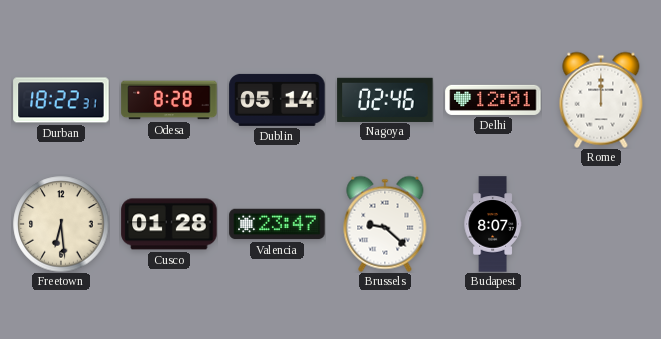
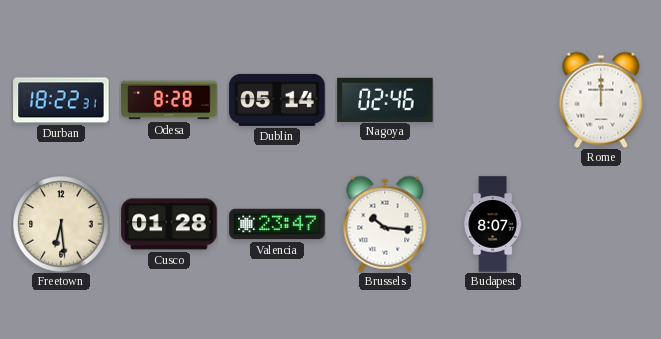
Delhi: 12:01 -> none
Brussels: 9:22 -> 10:16
